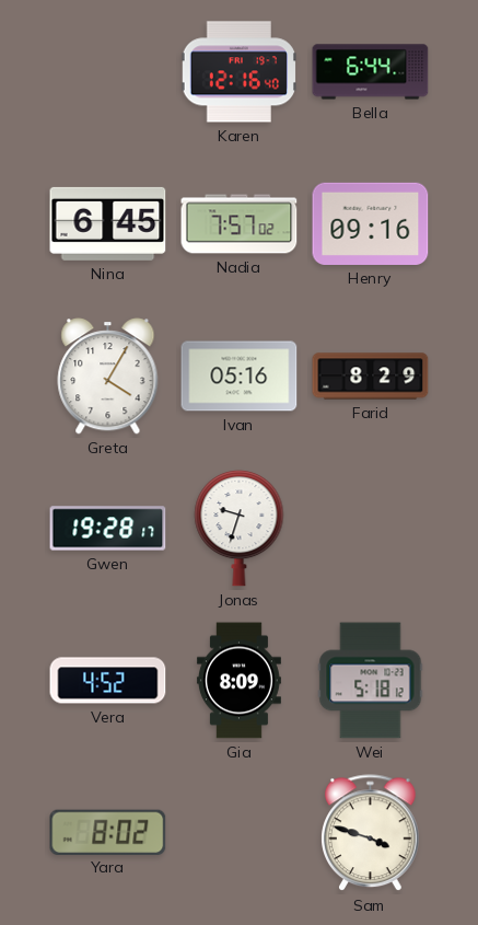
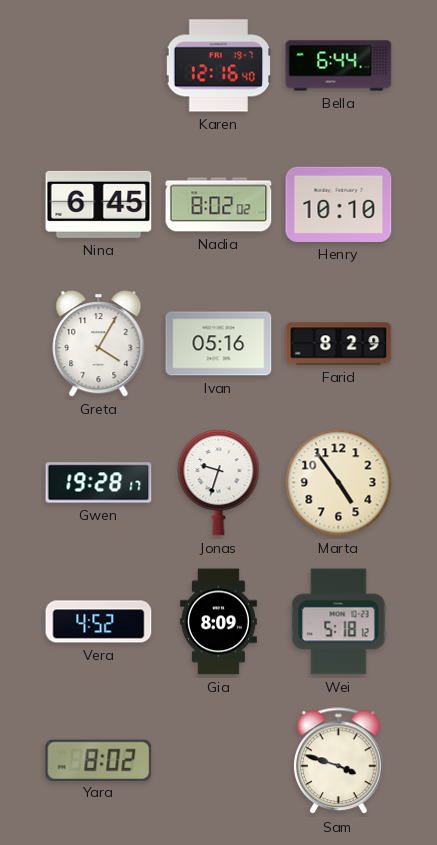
Nadia: 7:57 -> 8:02
Henry: 09:16 -> 10:10
Marta: none -> 4:54
